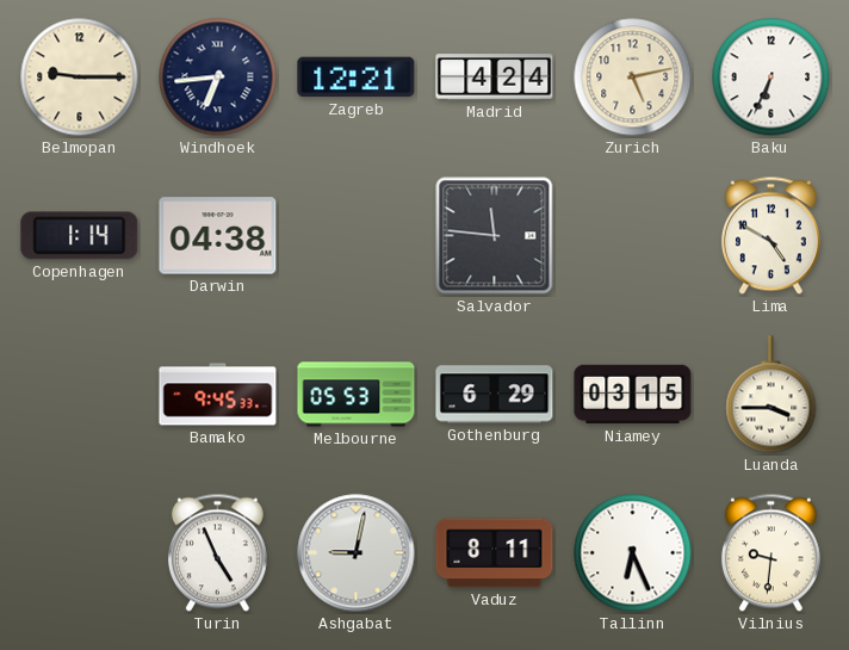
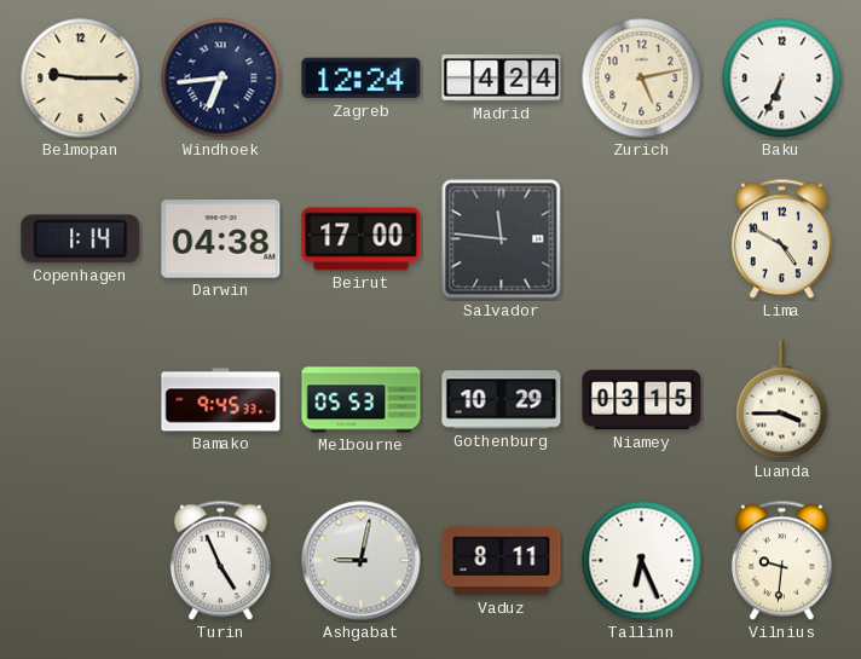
Zagreb: 12:21 -> 12:24
Beirut: none -> 17:00
Gothenburg: 6:29 -> 10:29
